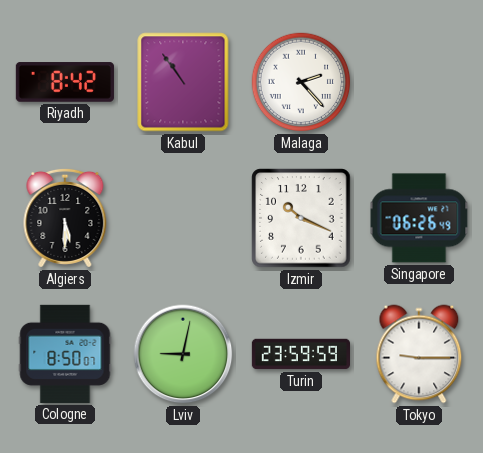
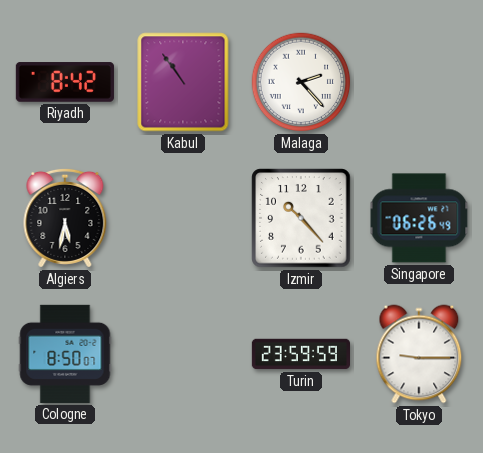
Algiers: 5:30 -> 5:32
Izmir: 10:19 -> 10:23
Lviv: 9:02 -> none
